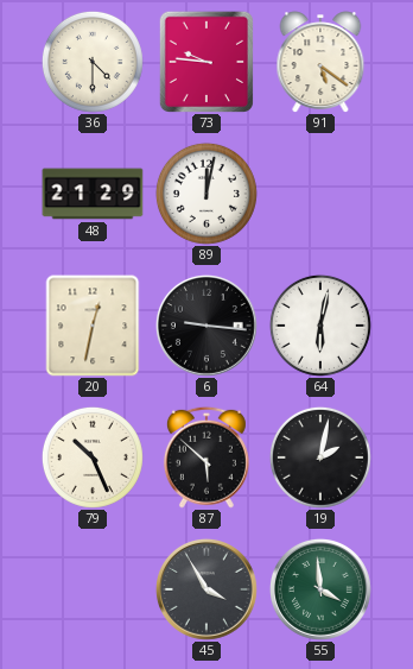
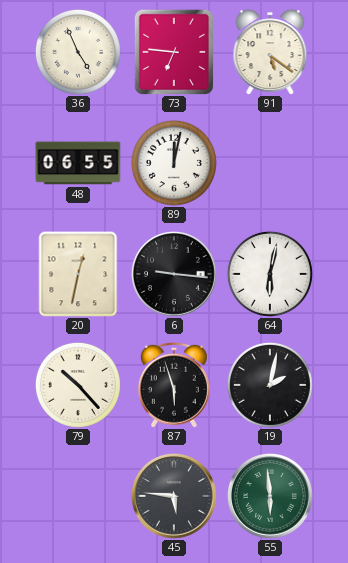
36: 4:30 -> 4:56
73: 9:46 -> 6:46
48: 21:29 -> 06:55
79: 10:26 -> 10:23
87: 5:52 -> 5:57
45: 3:55 -> 5:46
55: 3:59 -> 5:59
